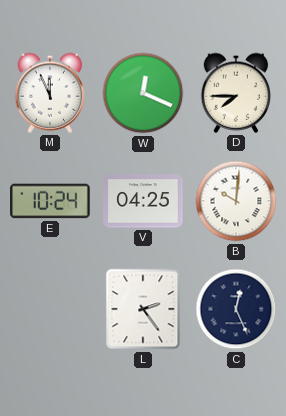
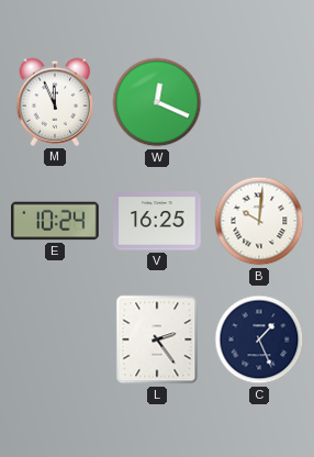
D: 7:45 -> none
V: 04:25 -> 16:25
C: 12:26 -> 1:26
